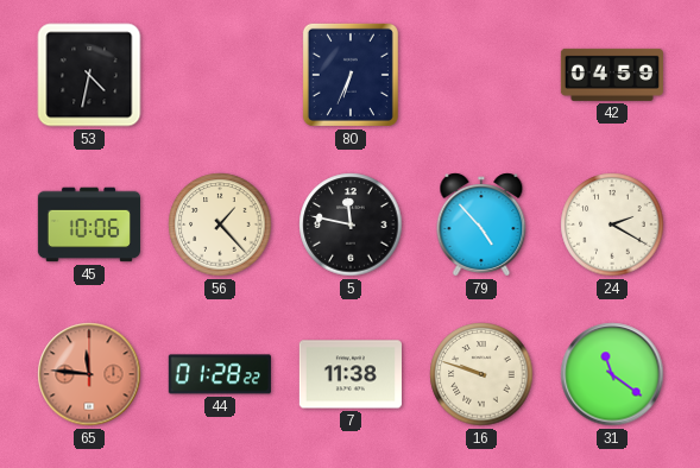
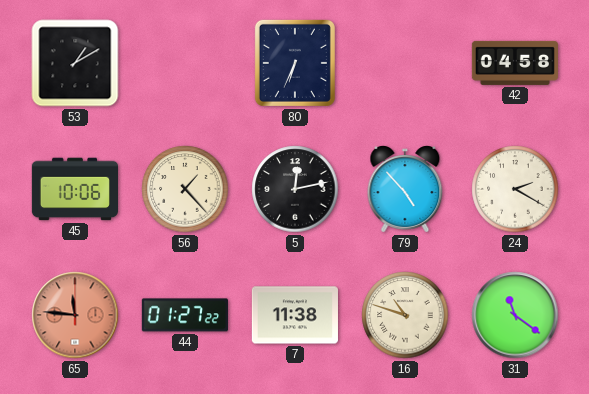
53: 4:32 -> 1:10
42: 04:59 -> 04:58
5: 11:47 -> 12:13
44: 01:28 -> 01:27
16: 9:48 -> 10:48
